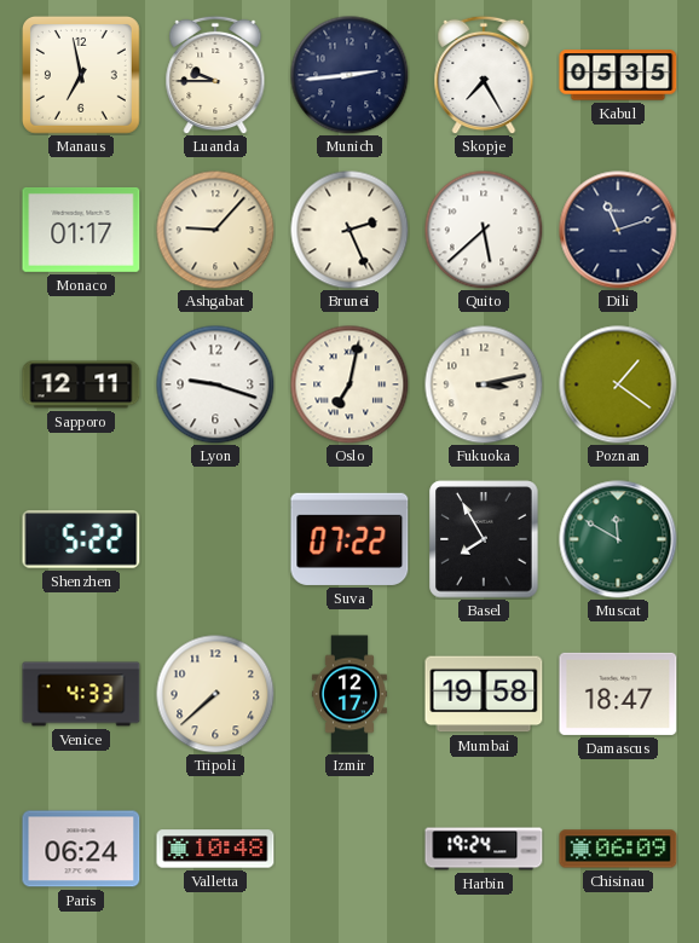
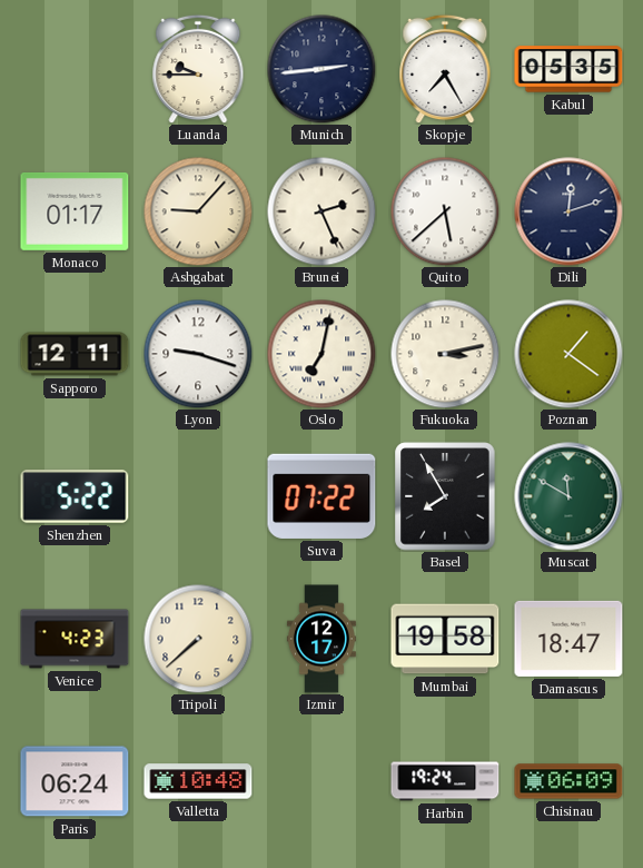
Manaus: 6:58 -> none
Dili: 11:12 -> 12:12
Venice: 4:33 -> 4:23
